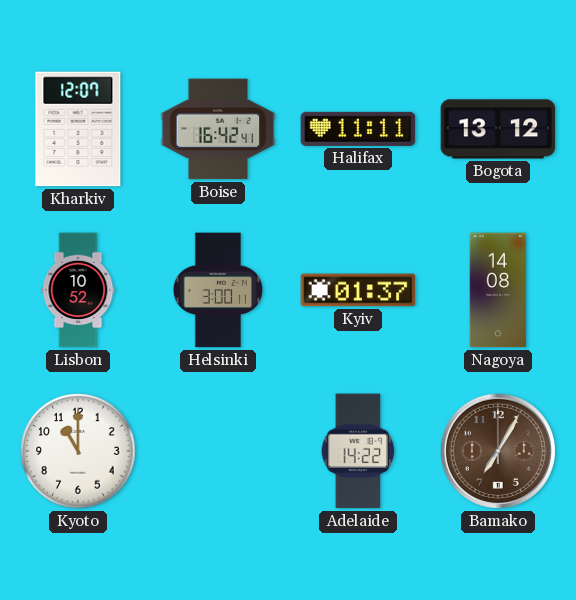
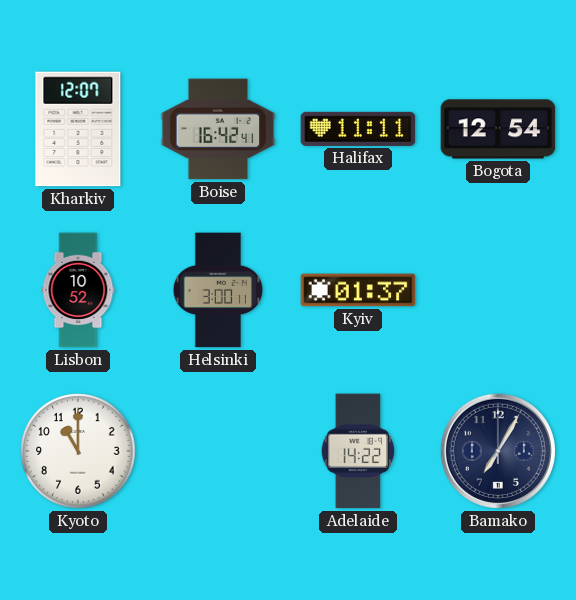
Bogota: 13:12 -> 12:54
Nagoya: 14:08 -> none
Bamako dial: brown -> navy
